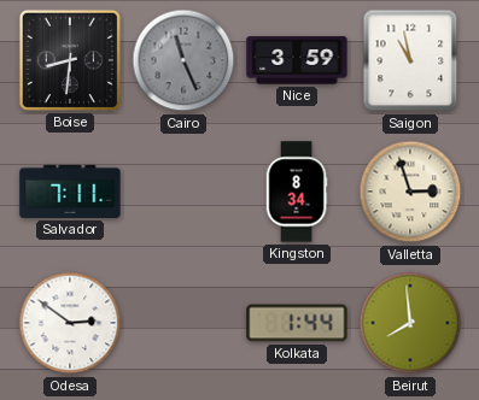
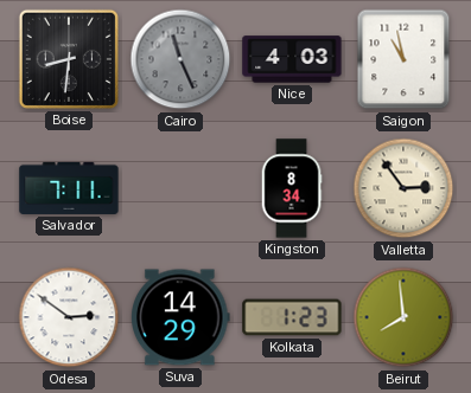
Nice: 3:59 -> 4:03
Valletta: 2:57 -> 2:54
Suva: none -> 14:29
Kolkata: 1:44 -> 1:23
